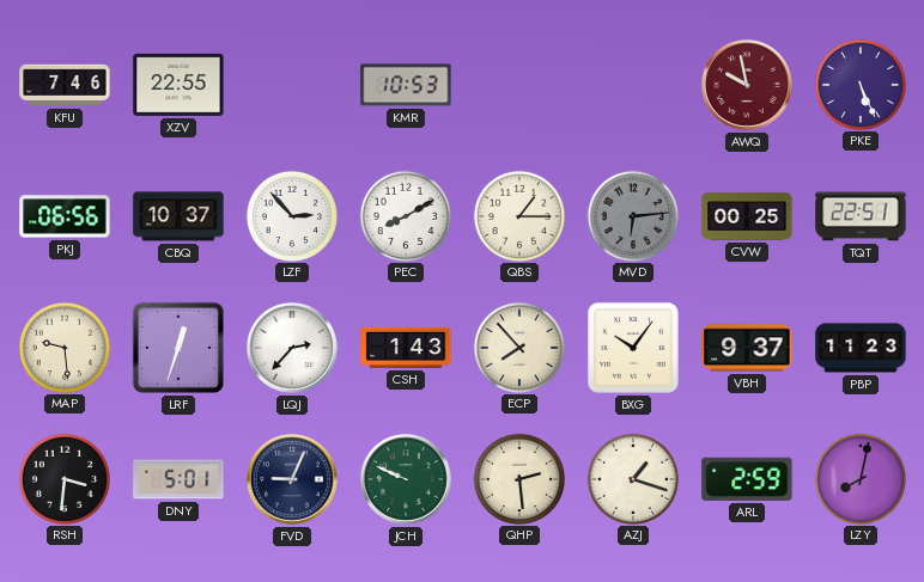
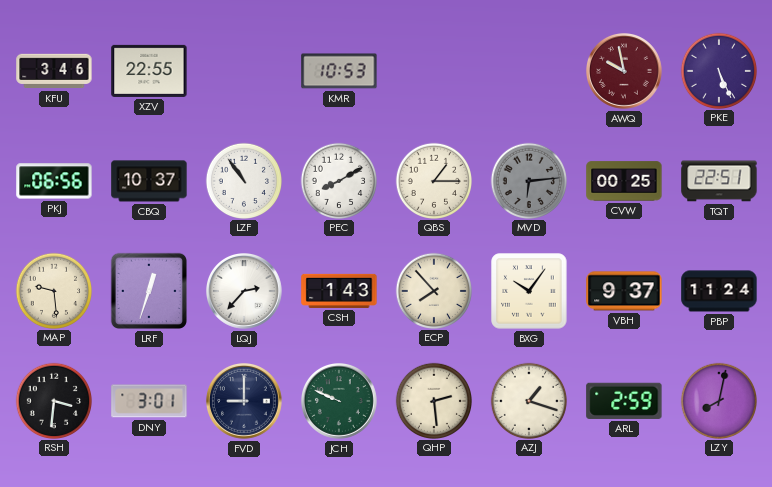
KFU: 7:46 -> 3:46
LZF: 2:53 -> 10:54
PBP: 11:23 -> 11:24
DNY: 5:01 -> 3:01
FVD: 9:04 -> 9:00
